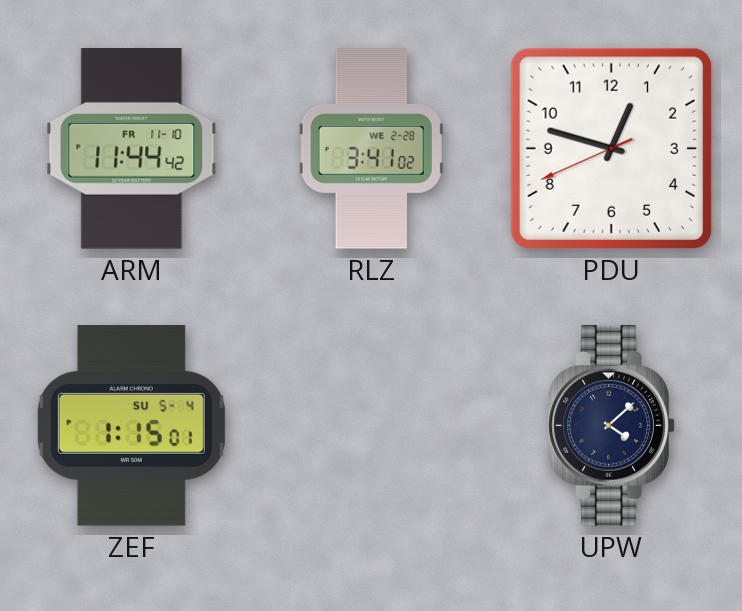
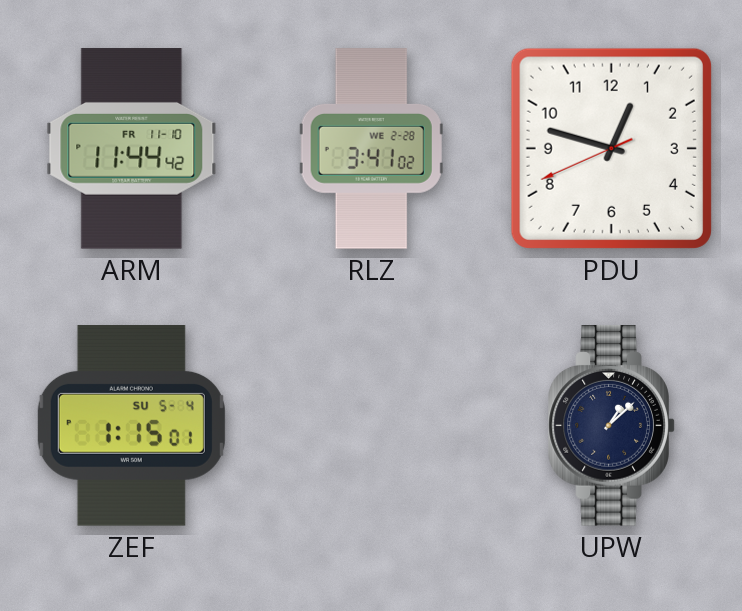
UPW: 4:08 -> 1:08
